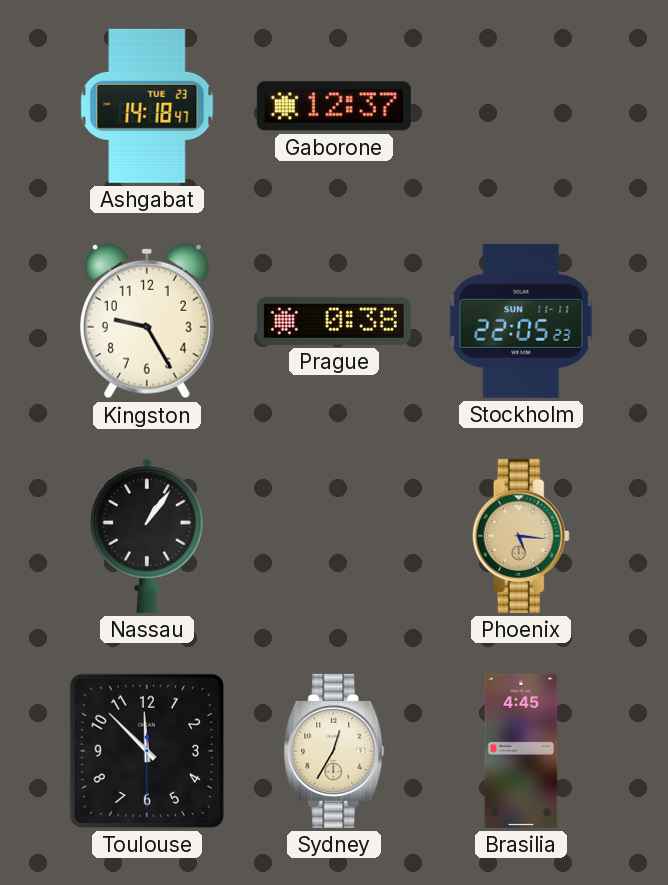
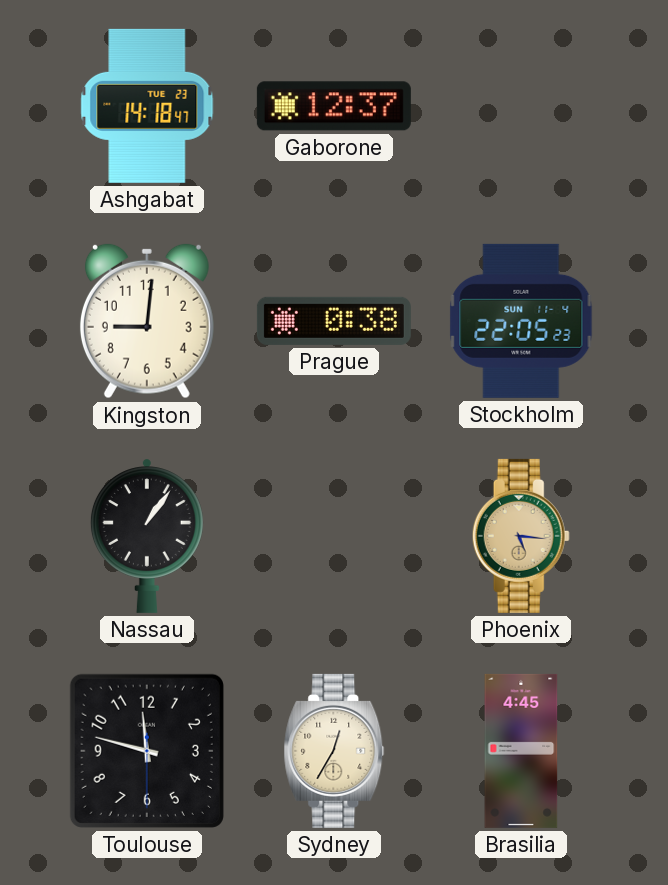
Kingston: 9:25 -> 9:01
Stockholm date: SUN 11-11 -> SUN 11-4
Toulouse: 11:52 -> 11:47
